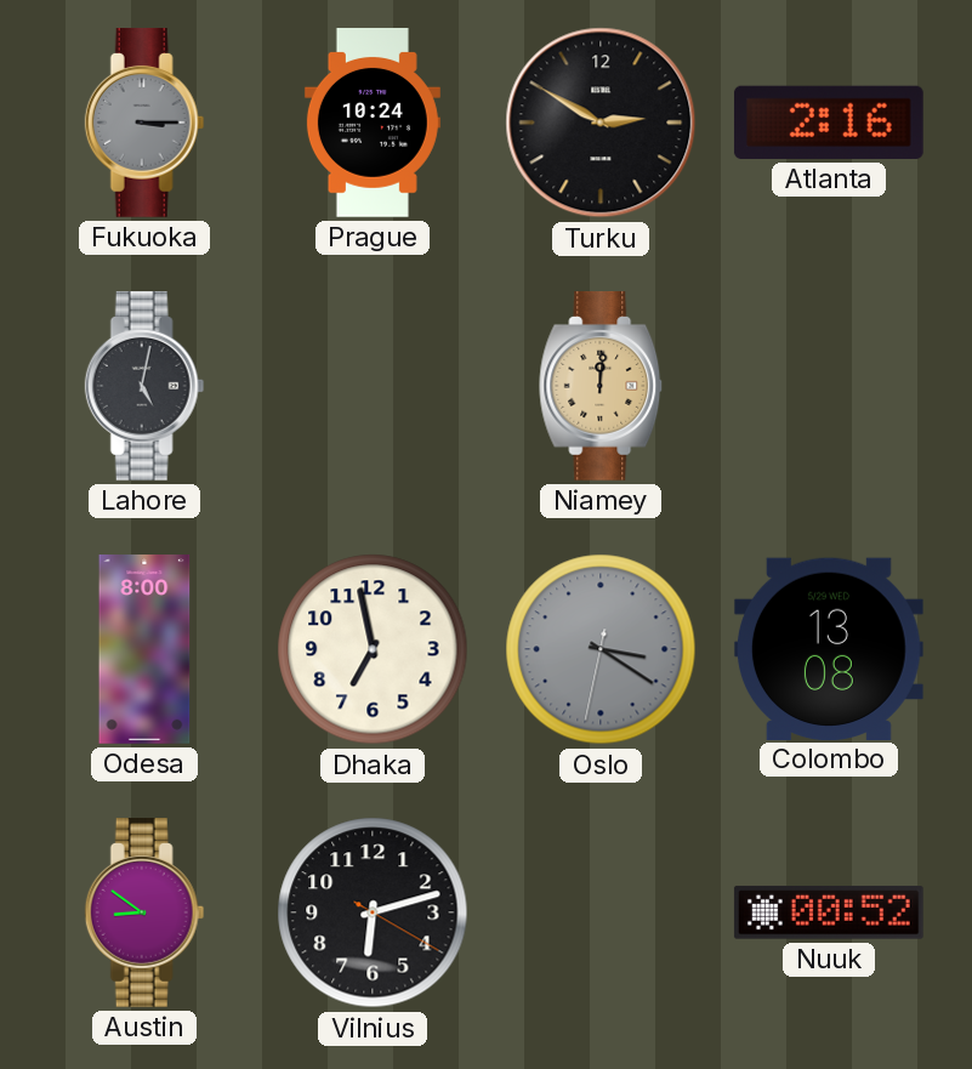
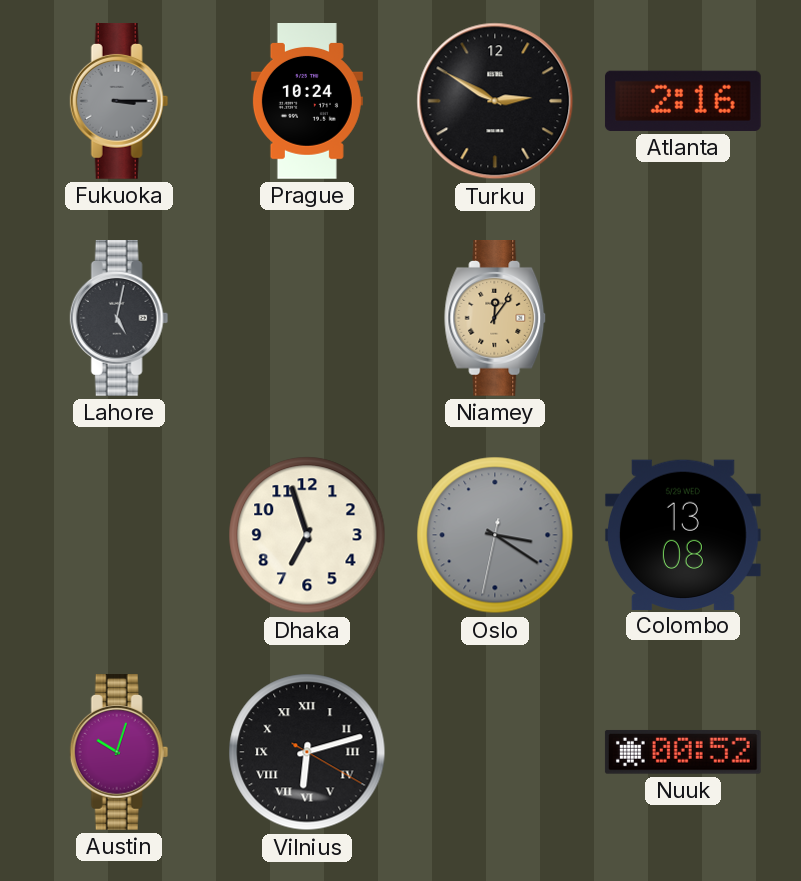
Niamey: 12:01 -> 12:06
Odesa: 8:00 -> none
Dhaka: 6:58 -> 6:57
Austin: 8:51 -> 10:03
Vilnius numerals: Arabic -> Roman
